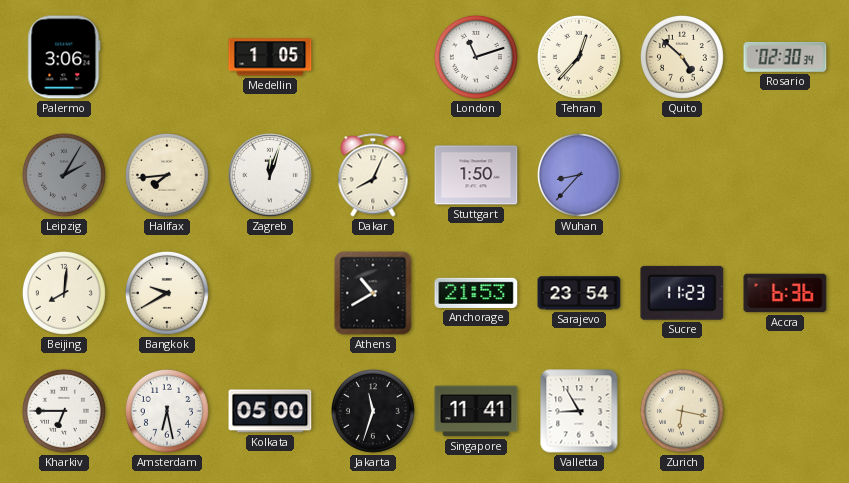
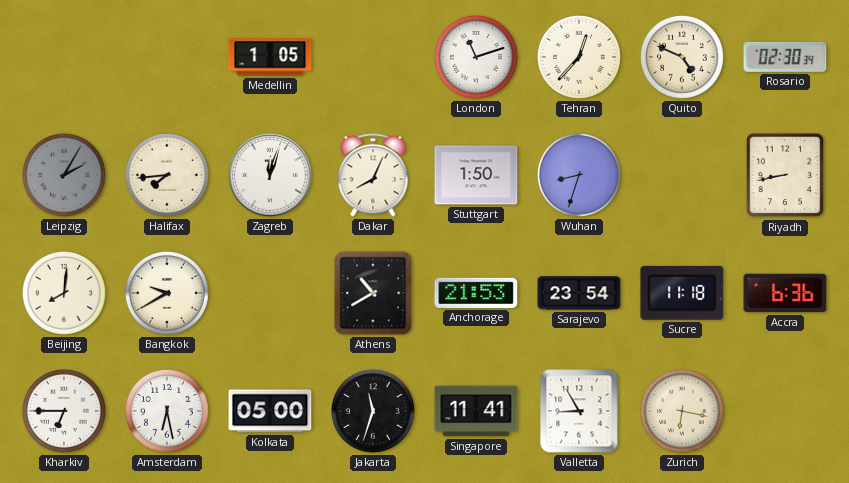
Palermo: 3:06 -> none
Quito: 4:52 -> 4:49
Wuhan: 8:37 -> 8:33
Riyadh: none -> 8:43
Sucre: 11:23 -> 11:18
